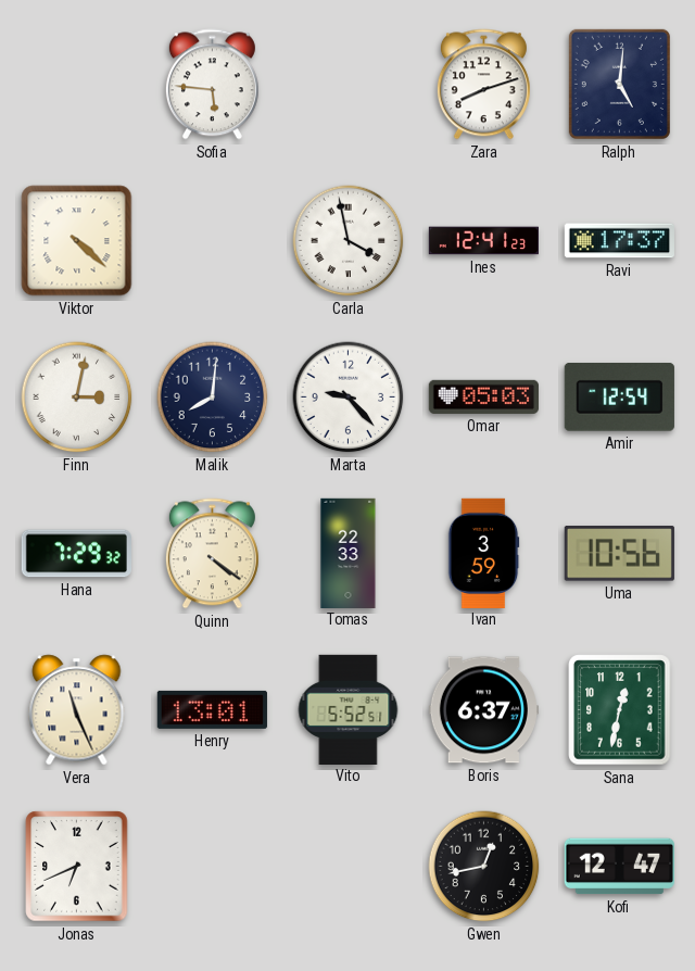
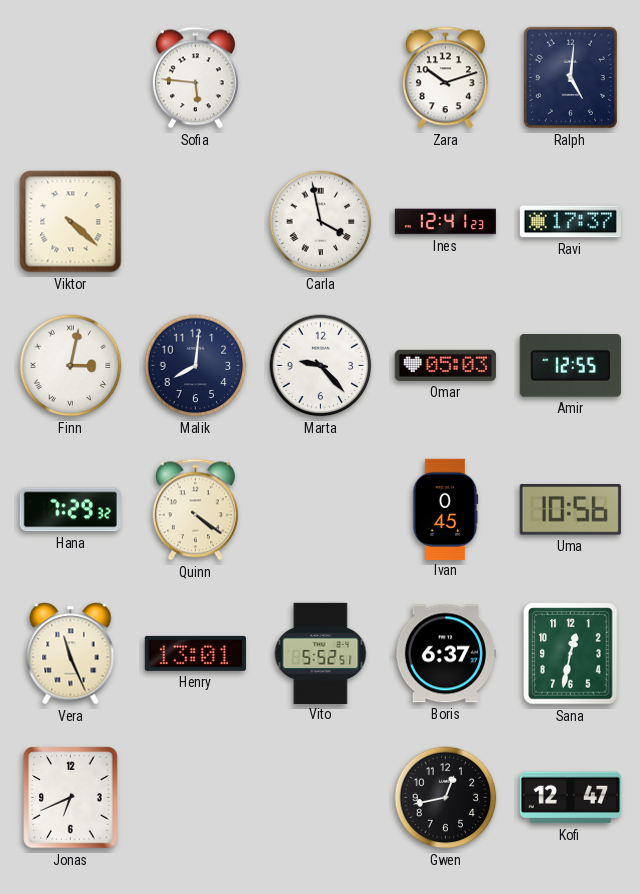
Zara: 8:12 -> 10:12
Amir: 12:54 -> 12:55
Tomas: 22:33 -> none
Ivan: 3:59 -> 0:45
